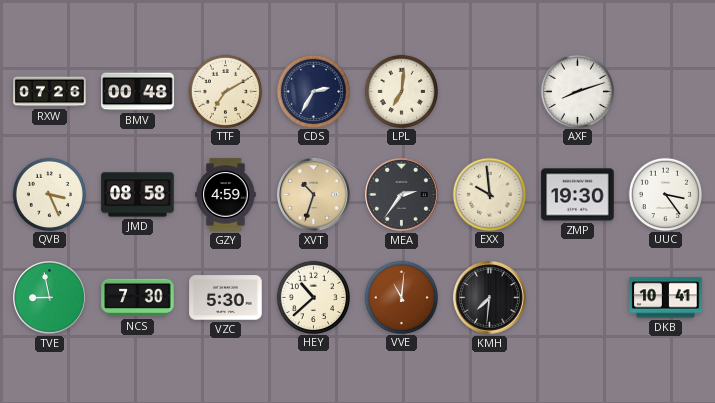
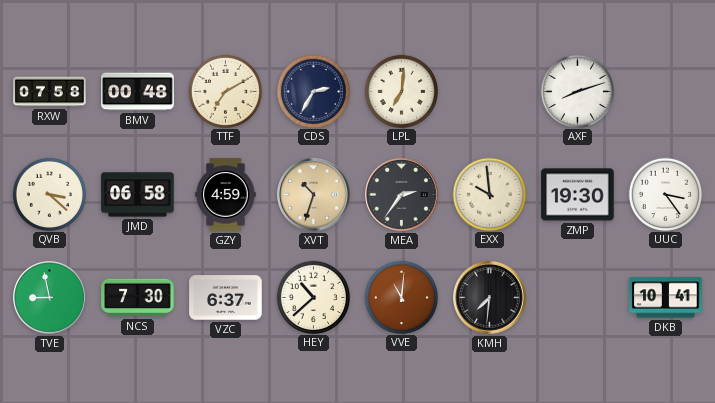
RXW: 07:26 -> 07:58
QVB: 3:26 -> 3:22
JMD: 08:58 -> 06:58
VZC: 5:30 -> 6:37
